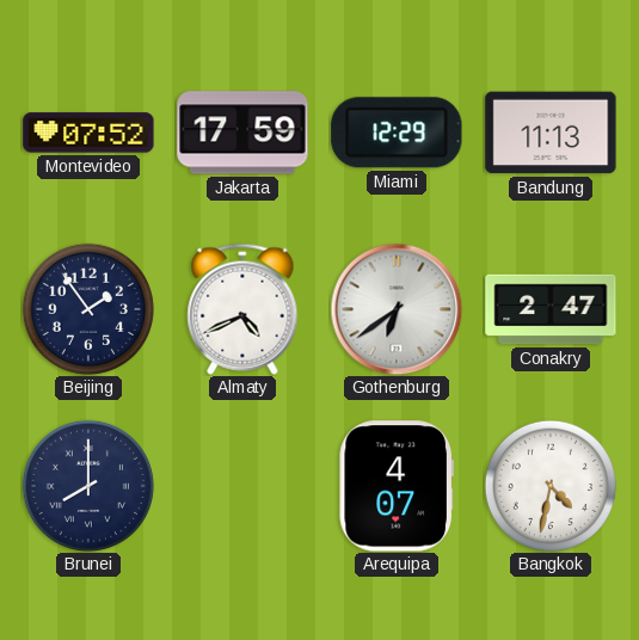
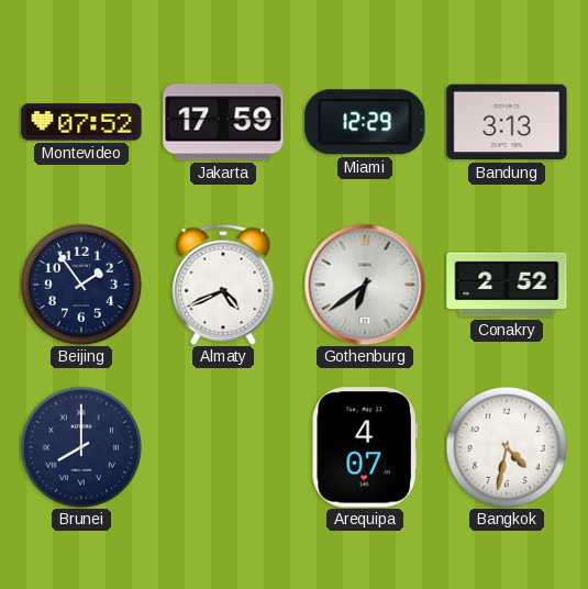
Bandung: 11:13 -> 3:13
Conakry: 2:47 -> 2:52
